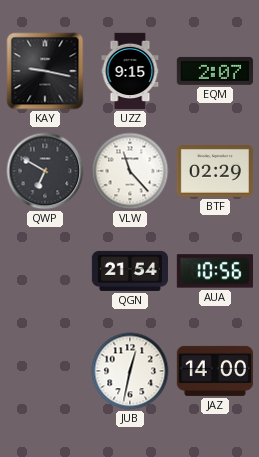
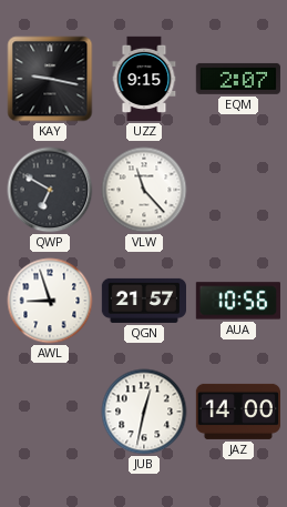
BTF: 02:29 -> none
AWL: none -> 8:57
QGN: 21:54 -> 21:57
